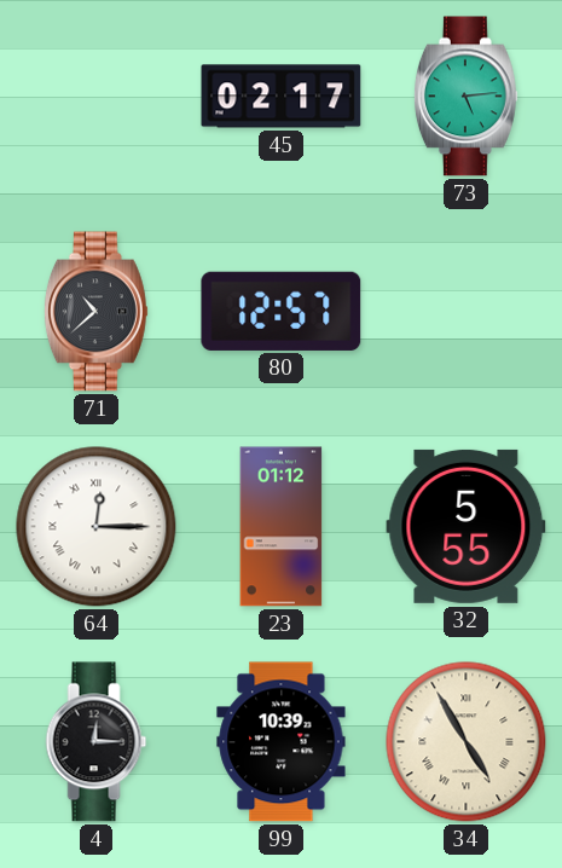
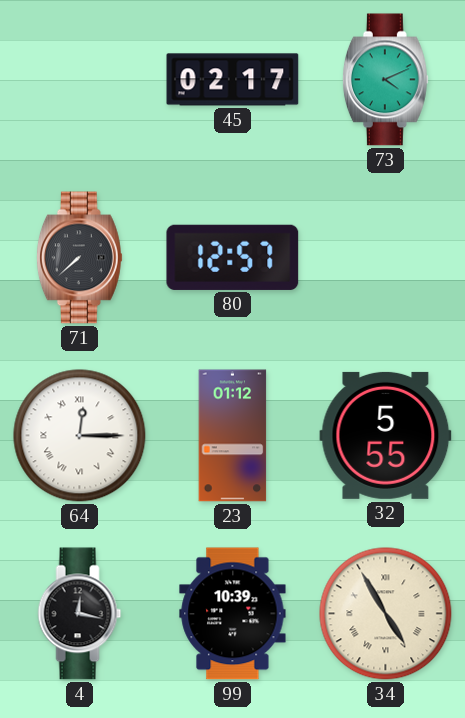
73: 5:14 -> 4:11
71: 10:38 -> 7:38
4: 12:15 -> 12:17
